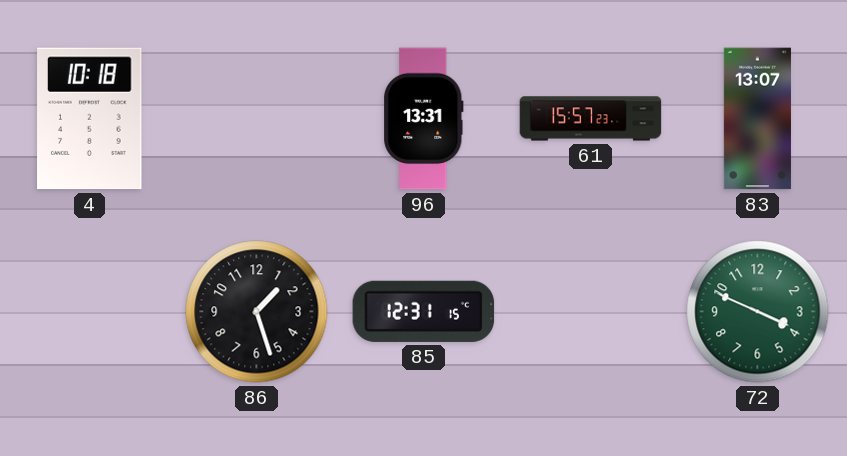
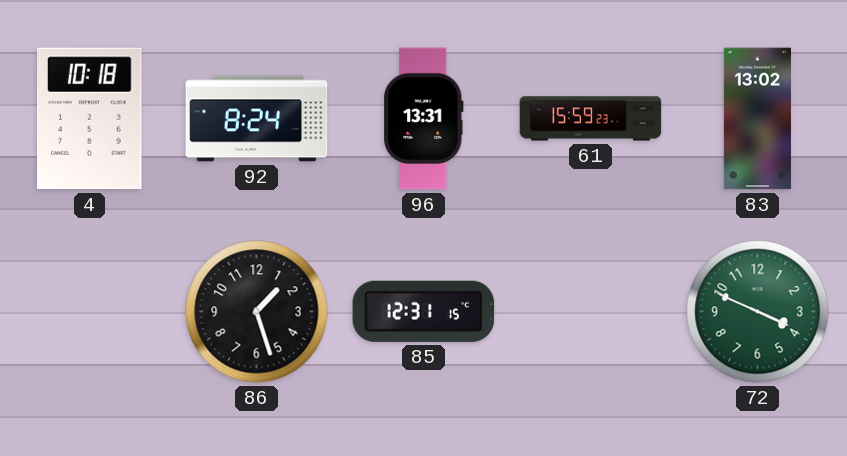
92: none -> 8:24
61: 15:57 -> 15:59
83: 13:07 -> 13:02
